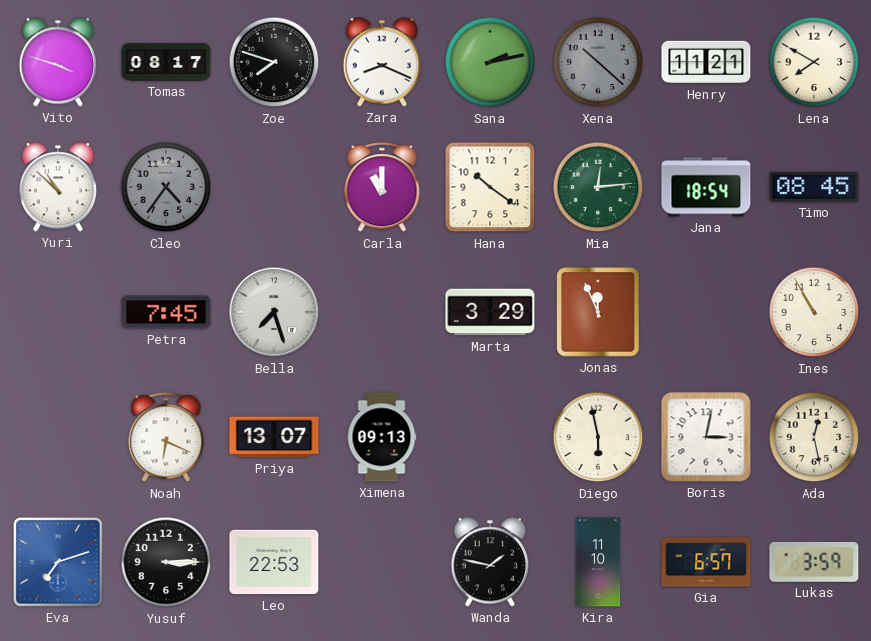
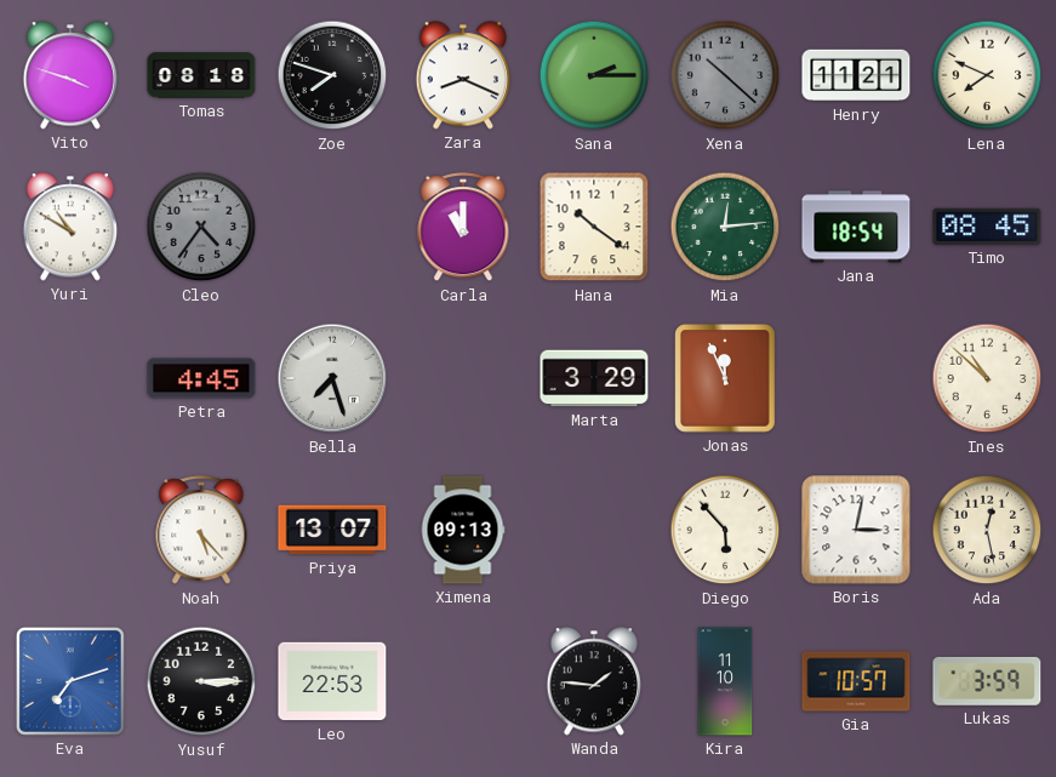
Tomas: 08:17 -> 08:18
Sana: 2:13 -> 2:15
Lena: 7:50 -> 7:49
Yuri: 10:52 -> 10:50
Petra: 7:45 -> 4:45
Ines: 10:55 -> 10:52
Noah: 6:19 -> 5:23
Diego: 5:58 -> 5:53
Wanda: 1:47 -> 1:46
Gia: 6:57 -> 10:57
